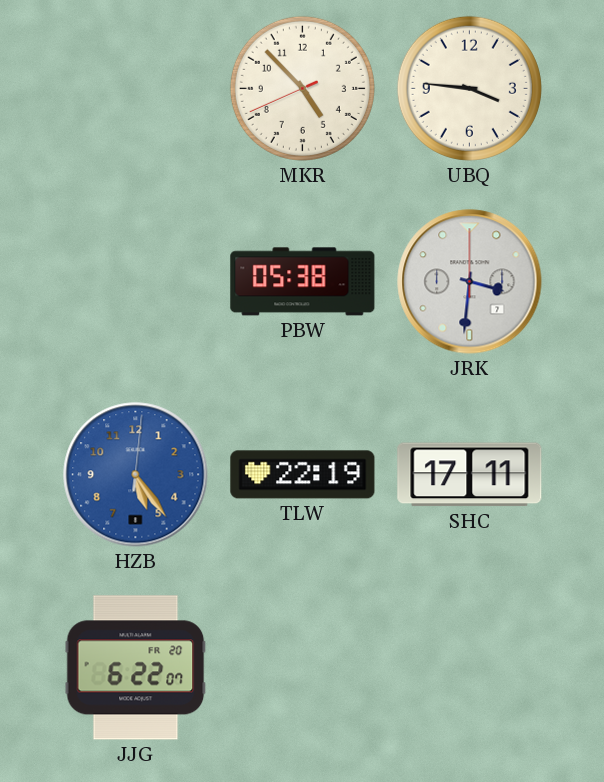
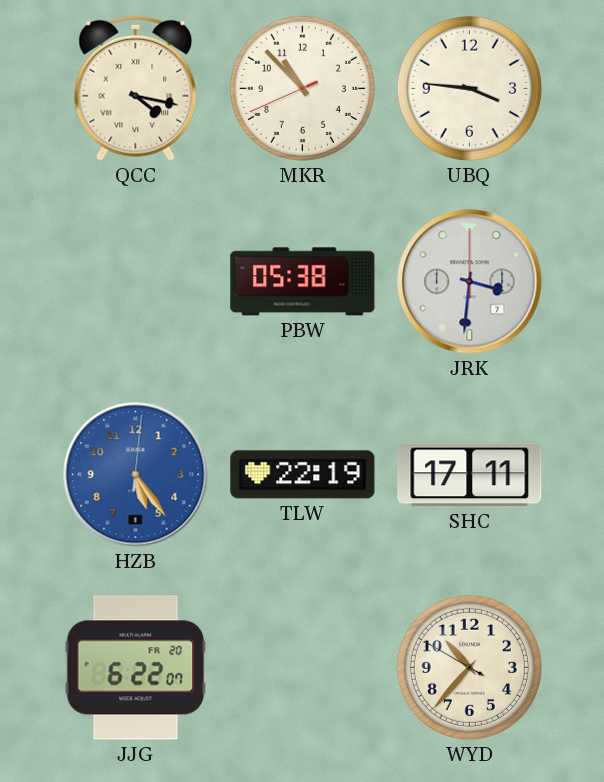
QCC: none -> 4:17
MKR: 4:52 -> 10:52
WYD: none -> 10:36
